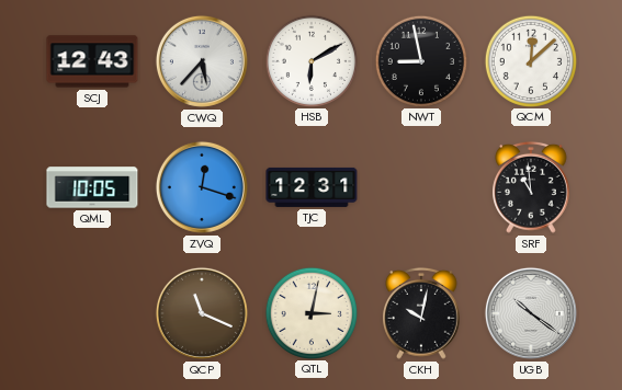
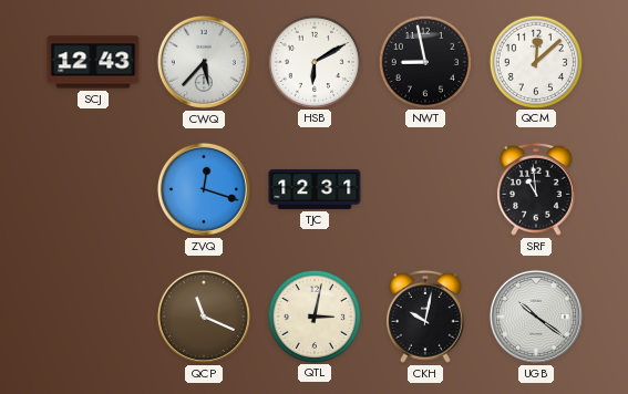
QML: 10:05 -> none
